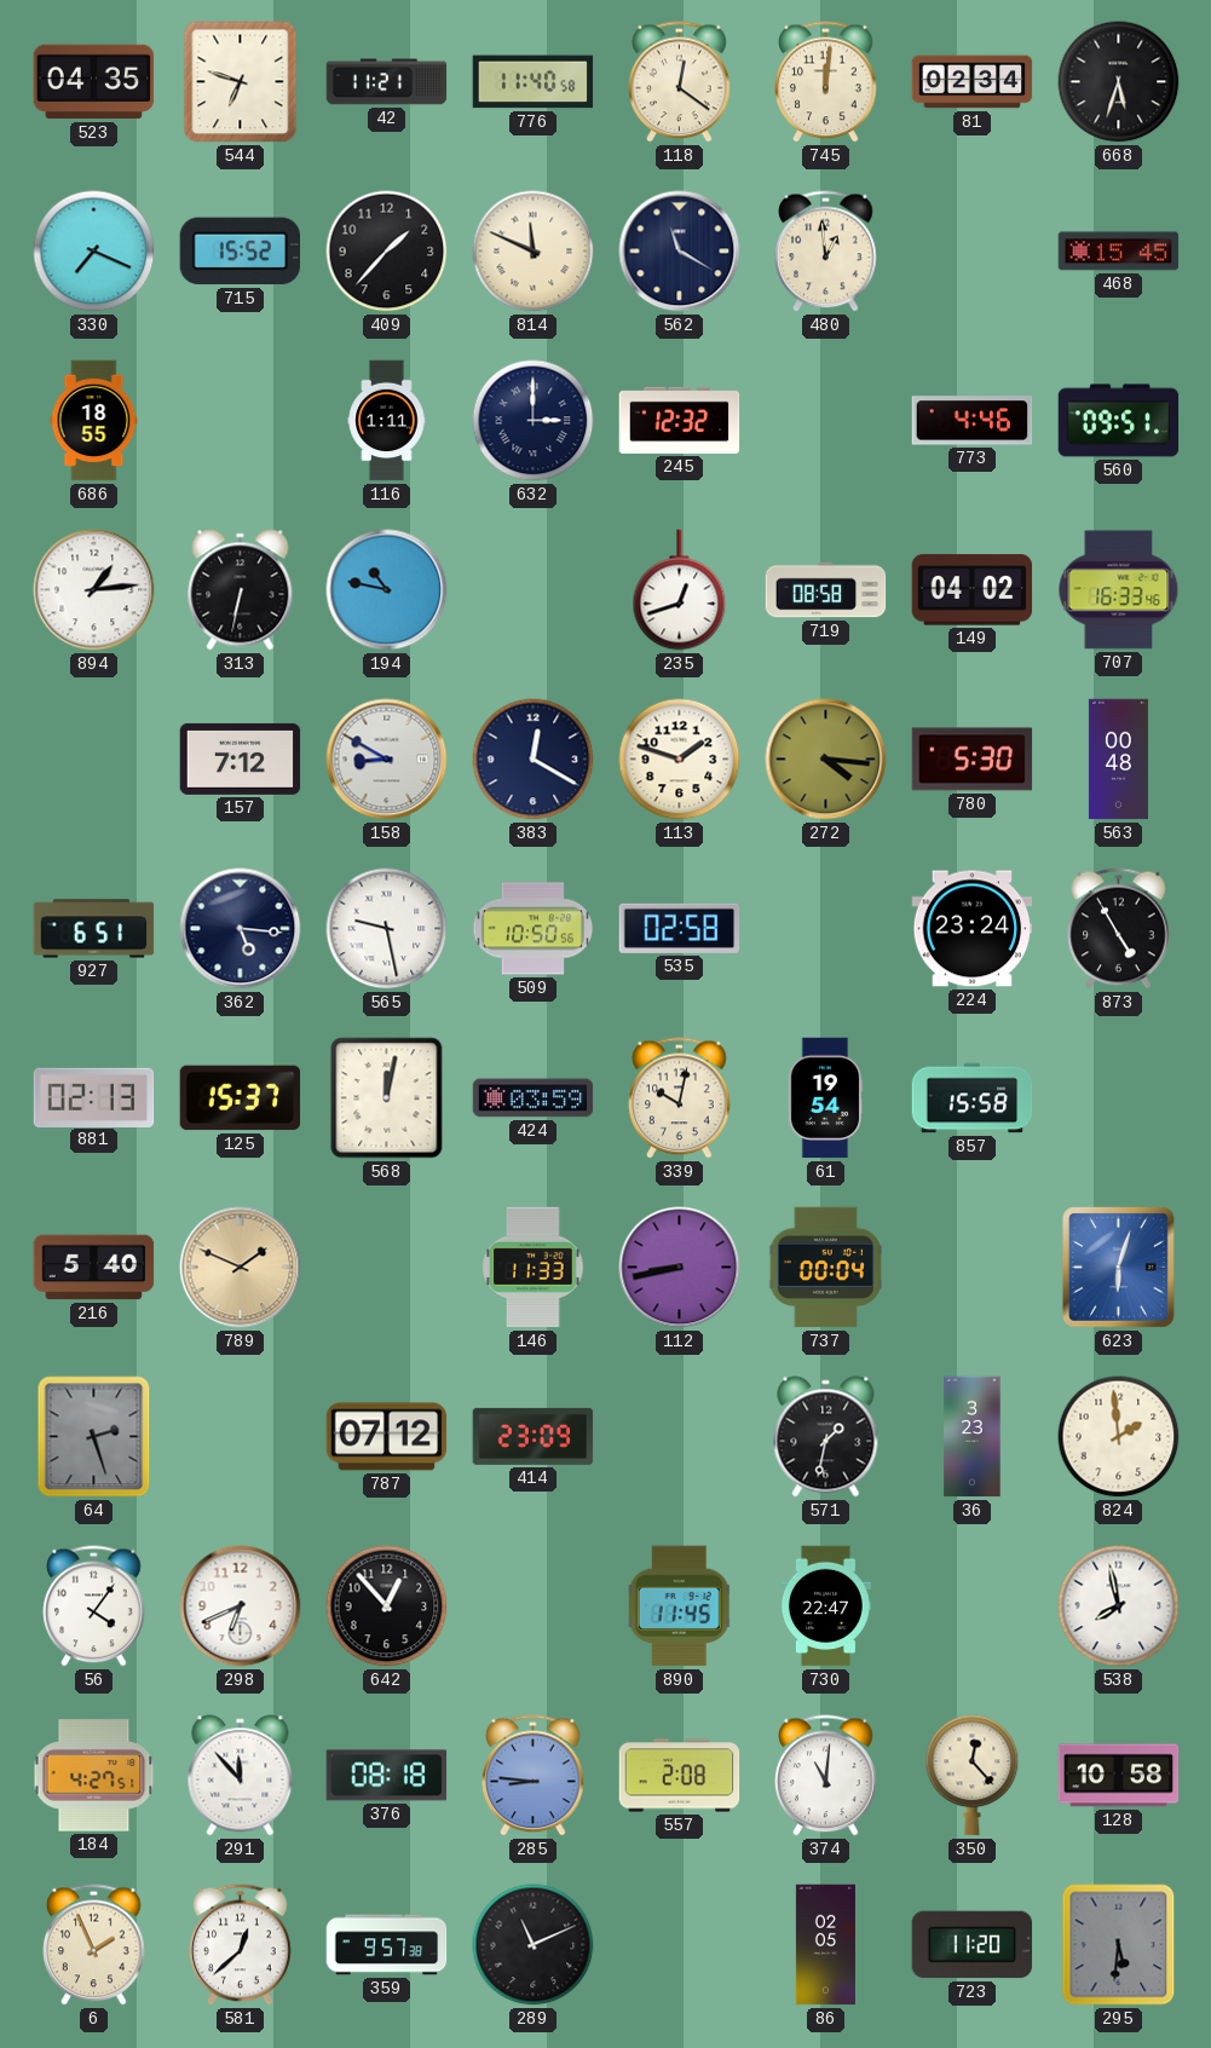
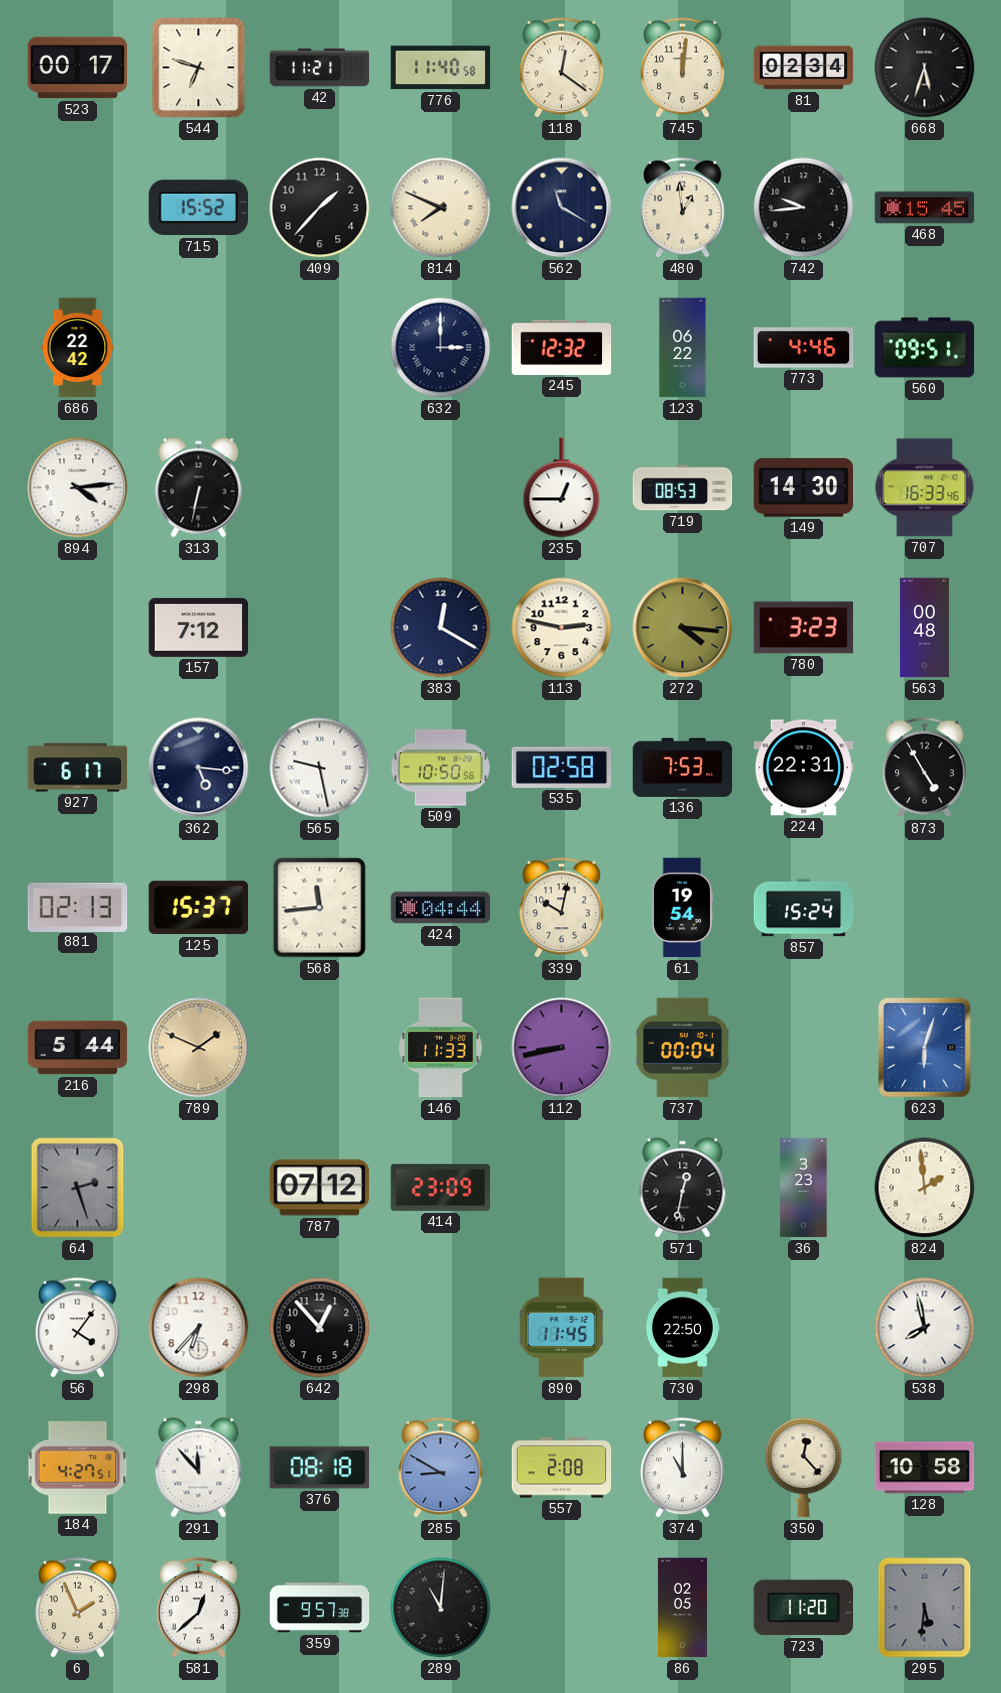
523: 04:35 -> 00:17
330: 7:19 -> none
814: 11:49 -> 7:49
742: none -> 9:44
686: 18:55 -> 22:42
116: 1:11 -> none
123: none -> 06:22
894: 1:14 -> 4:14
194: 10:47 -> none
235: 12:42 -> 12:45
719: 08:58 -> 08:53
149: 04:02 -> 14:30
158: 8:50 -> none
113: 1:48 -> 2:47
780: 5:30 -> 3:23
927: 6:51 -> 6:17
136: none -> 7:53
224: 23:24 -> 22:31
568: 12:02 -> 11:44
424: 03:59 -> 04:44
857: 15:58 -> 15:24
216: 5:40 -> 5:44
571: 1:32 -> 12:32
298: 6:41 -> 6:37
730: 22:47 -> 22:50
285: 8:46 -> 8:50
374: 11:01 -> 11:00
289: 11:11 -> 11:01
